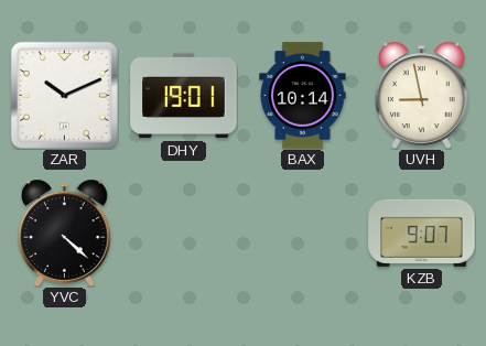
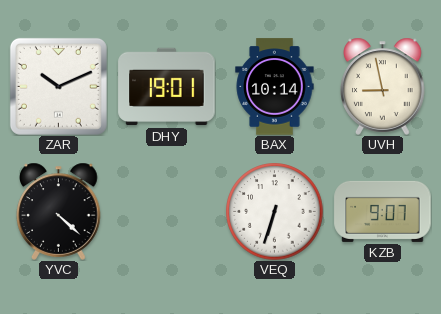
VEQ: none -> 6:33
